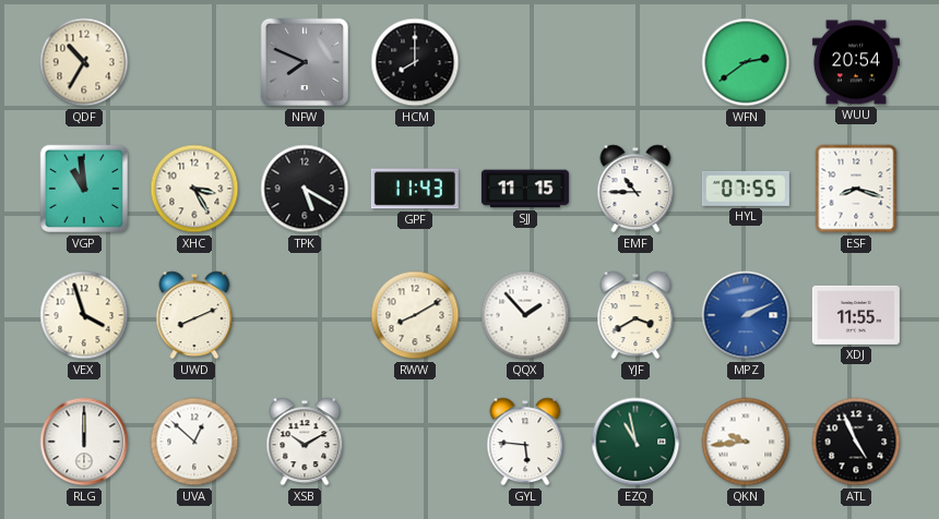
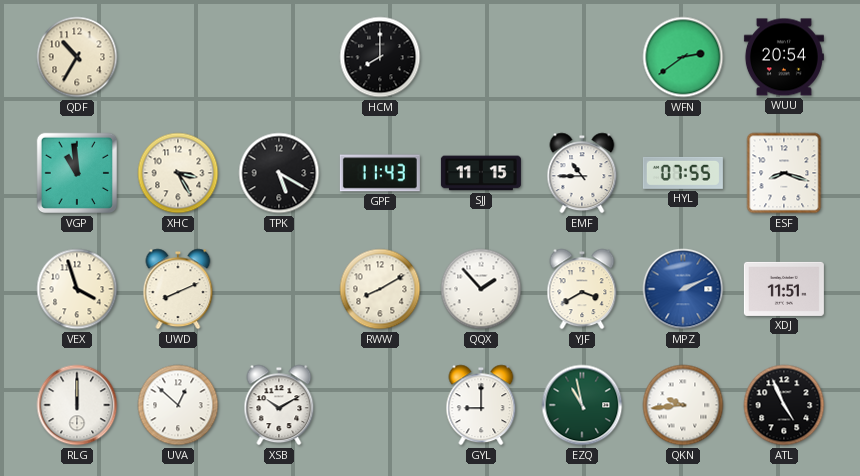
NFW: 7:49 -> none
XDJ: 11:55 -> 11:51
GYL: 5:46 -> 9:00
